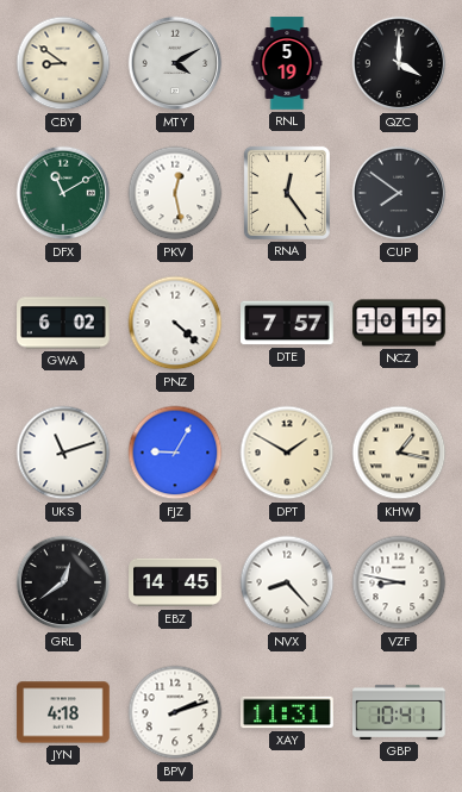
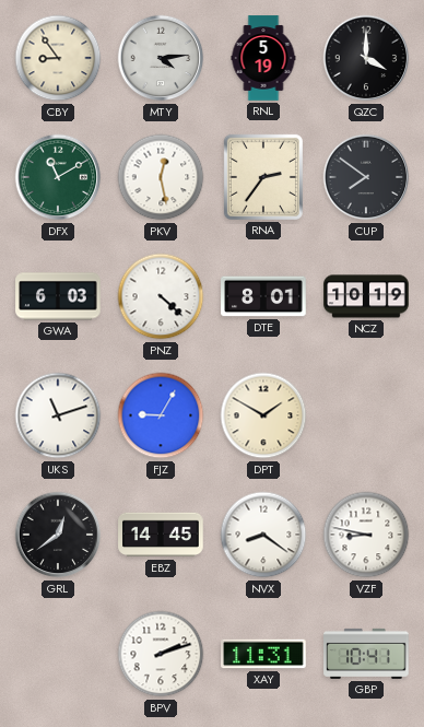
CBY: 8:51 -> 8:54
MTY: 4:10 -> 4:14
RNA: 12:24 -> 2:36
GWA: 6:02 -> 6:03
DTE: 7:57 -> 8:01
KHW: 1:17 -> none
NVX: 8:23 -> 8:21
JYN: 4:18 -> none
